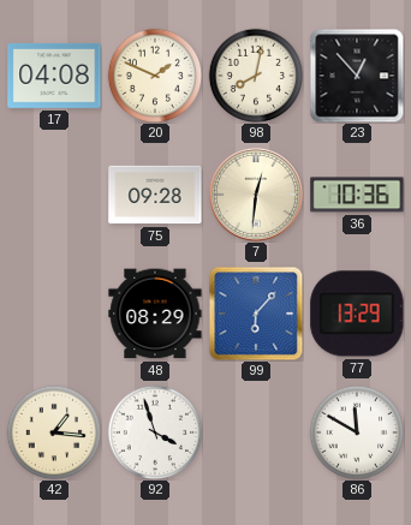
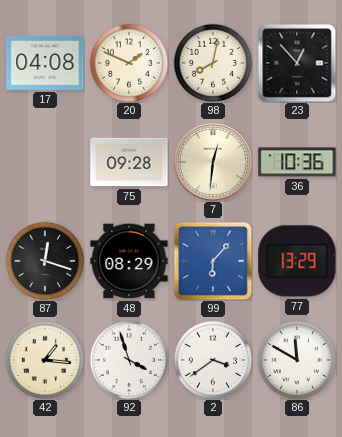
87: none -> 12:18
2: none -> 3:39
